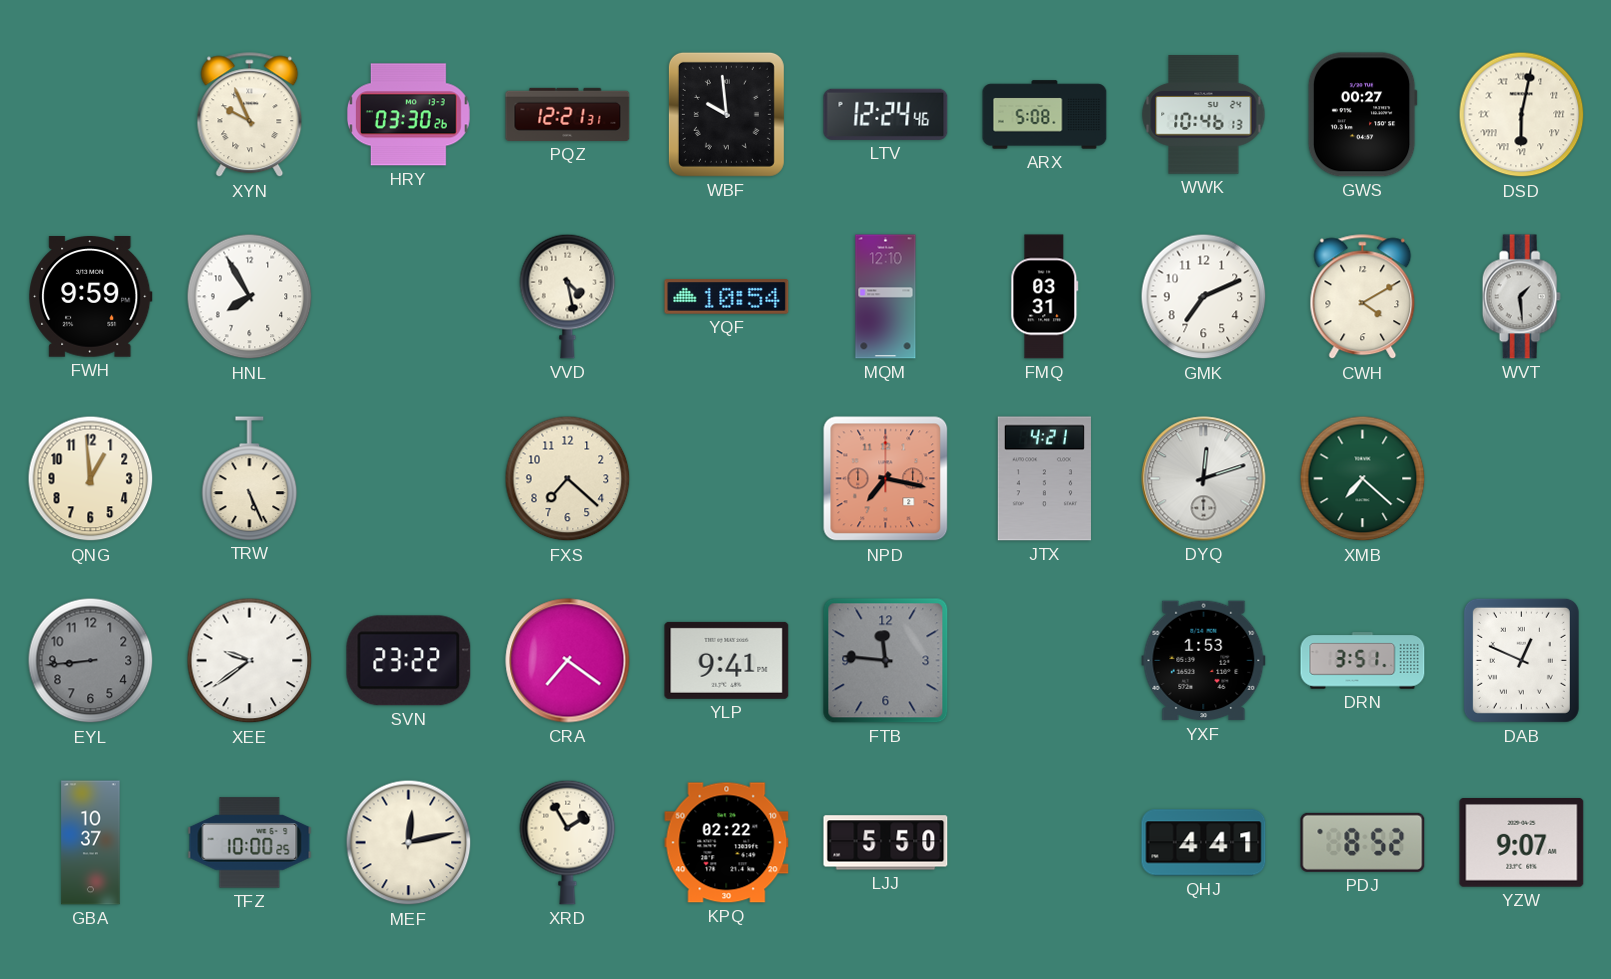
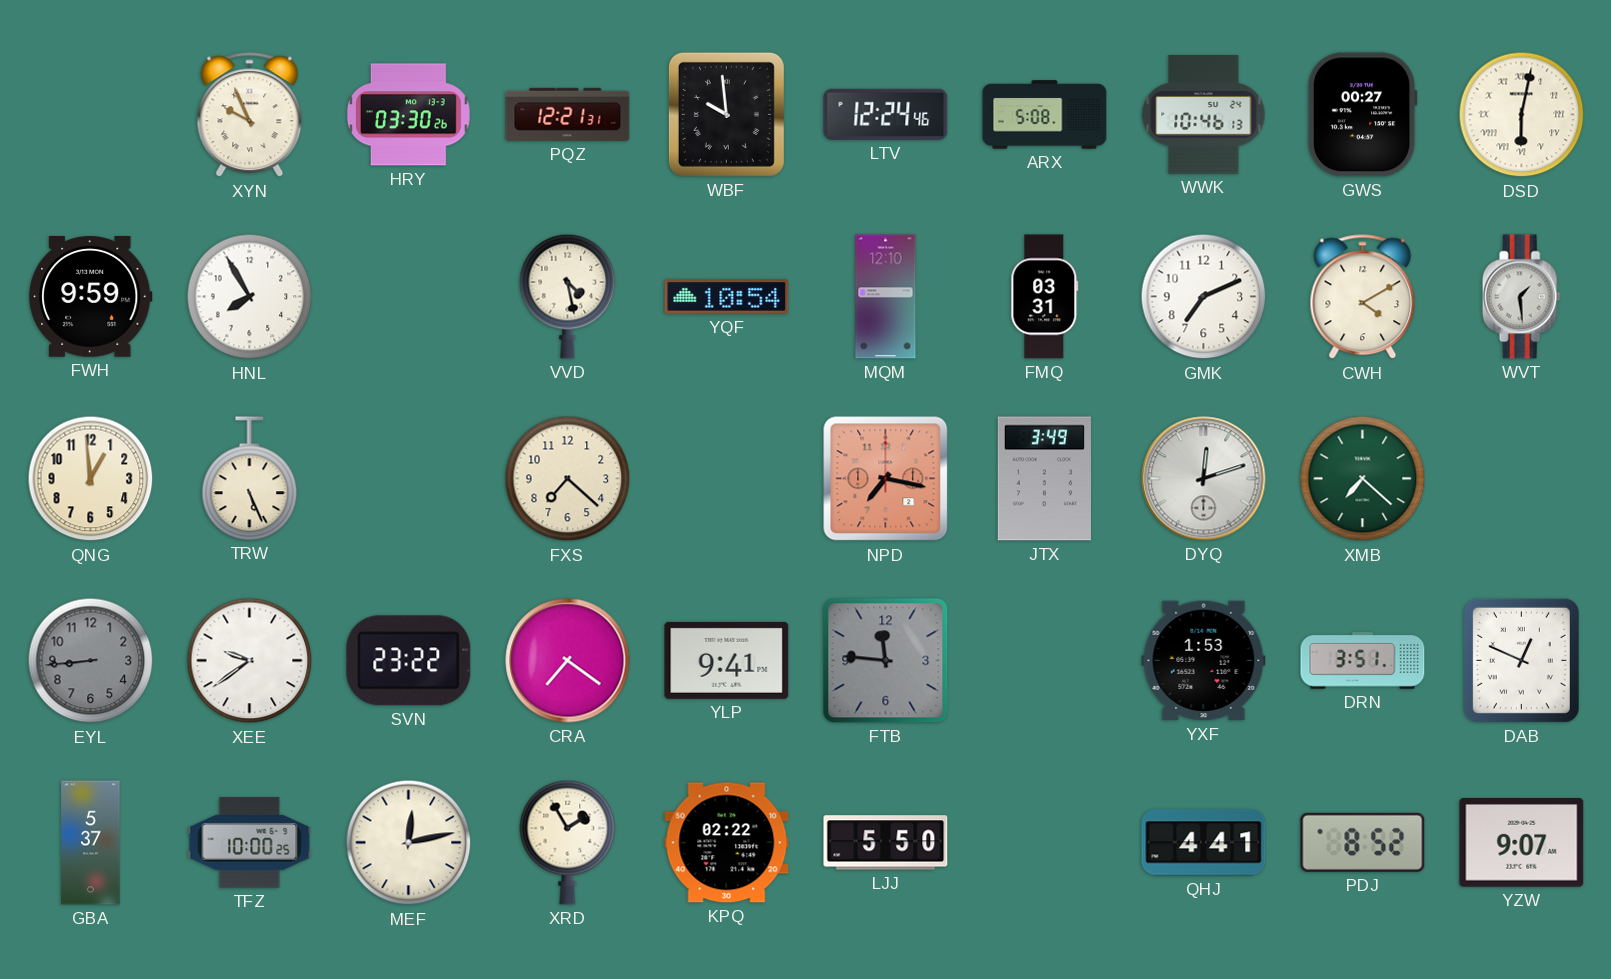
JTX: 4:21 -> 3:49
GBA: 10:37 -> 5:37
